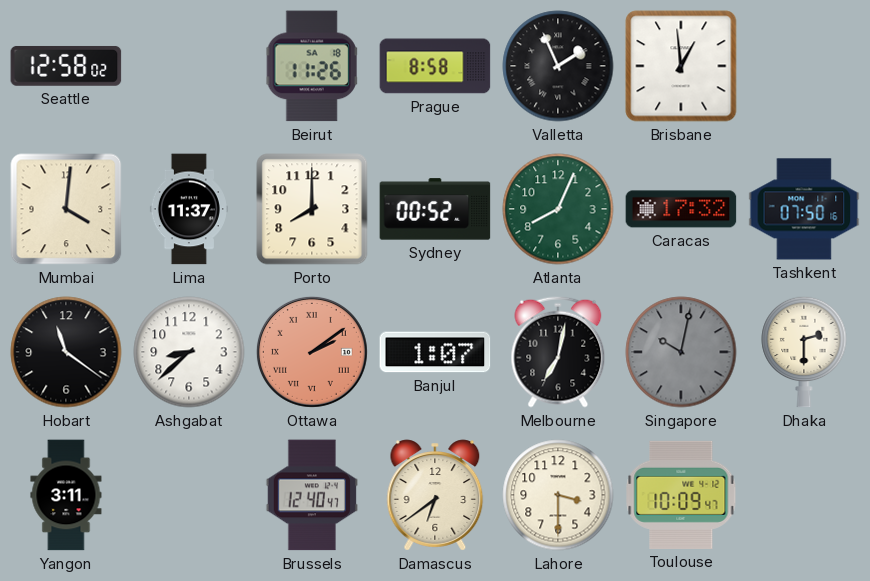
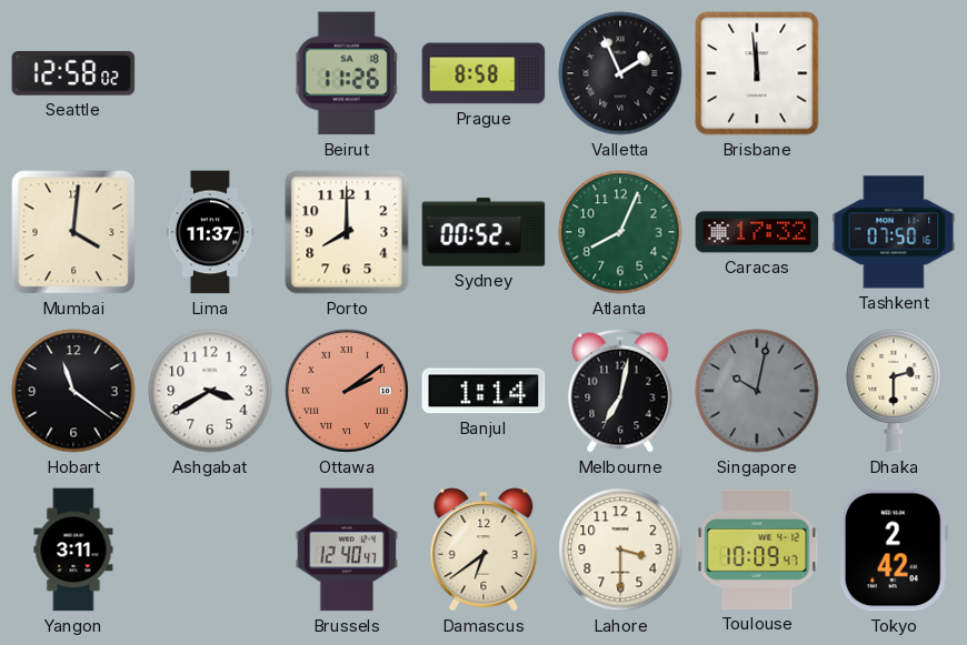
Brisbane: 12:59 -> 11:59
Ashgabat: 8:38 -> 3:40
Banjul: 1:07 -> 1:14
Tokyo: none -> 2:42
